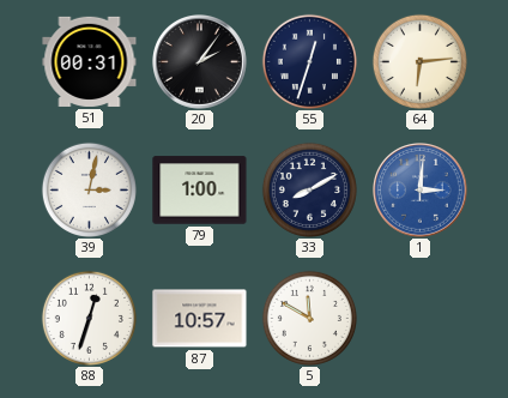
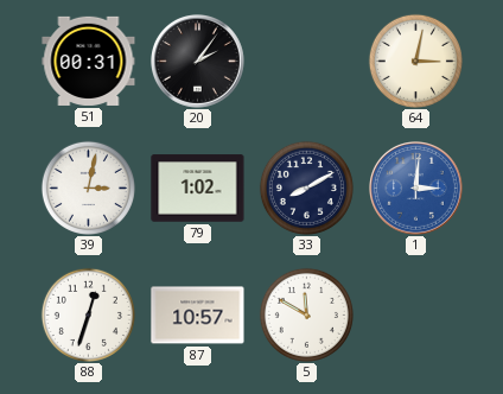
55: 12:33 -> none
64: 6:14 -> 3:02
79: 1:00 -> 1:02
